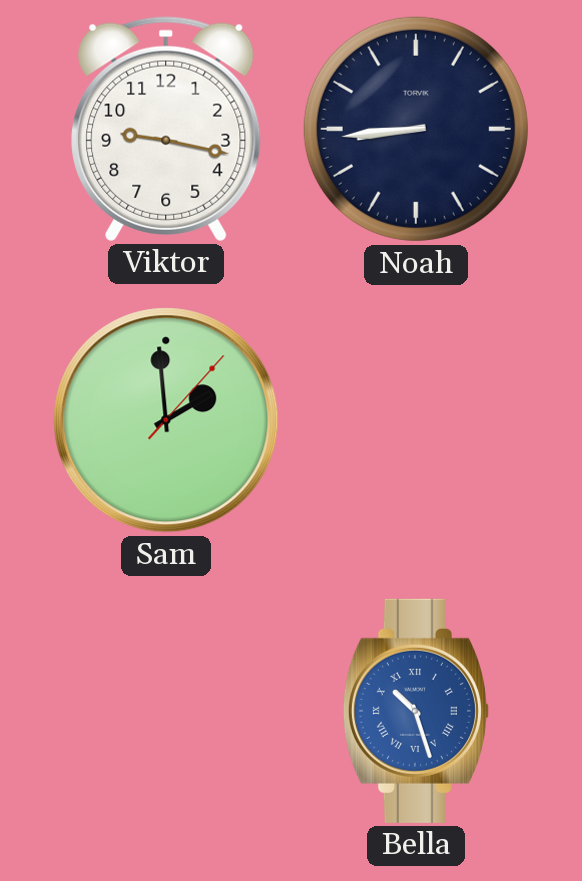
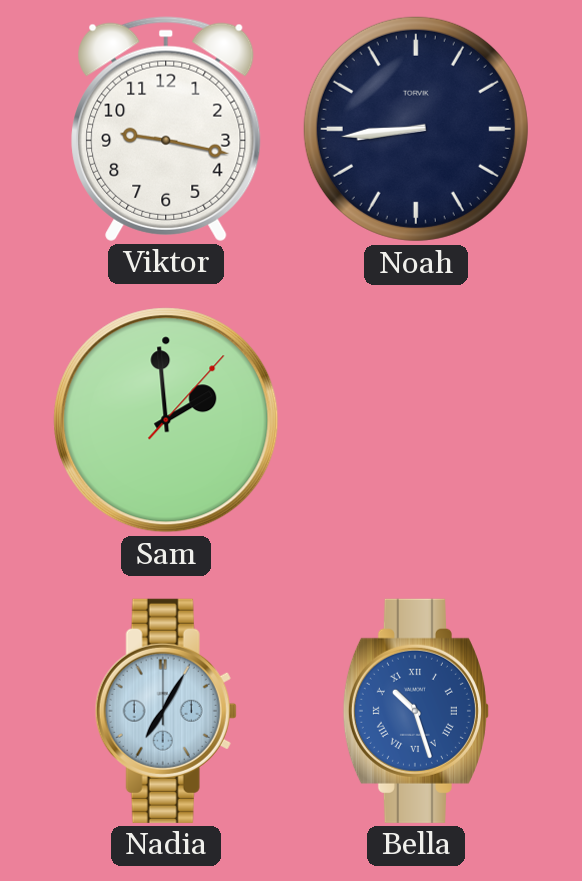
Nadia: none -> 7:05
